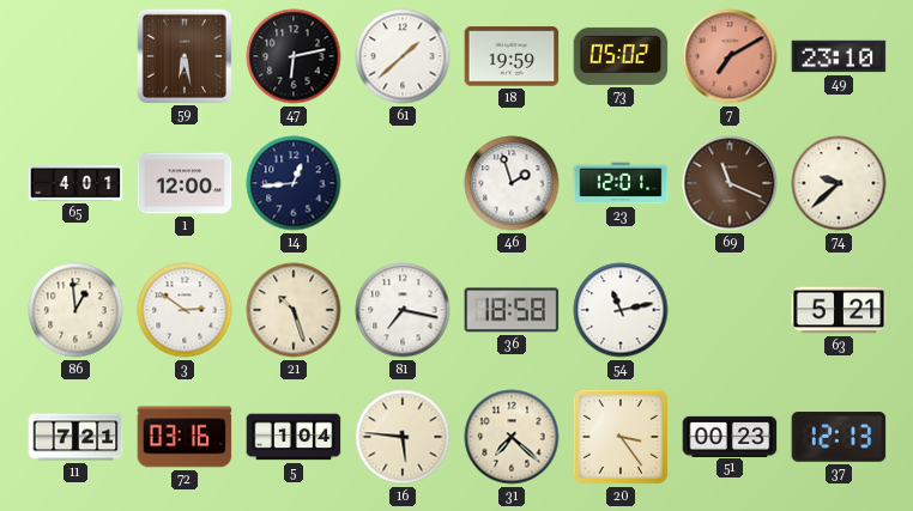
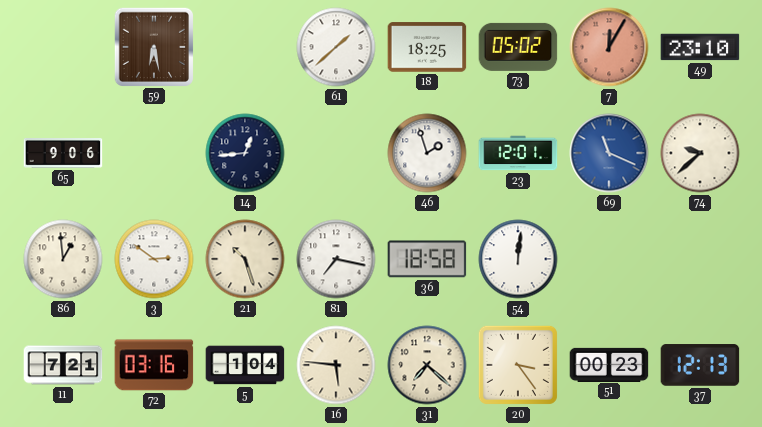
47: 6:13 -> none
18: 19:59 -> 18:25
7: 7:10 -> 12:05
65: 4:01 -> 9:06
1: 12:00 -> none
69 dial: brown -> blue
54: 11:13 -> 12:01
63: 5:21 -> none
